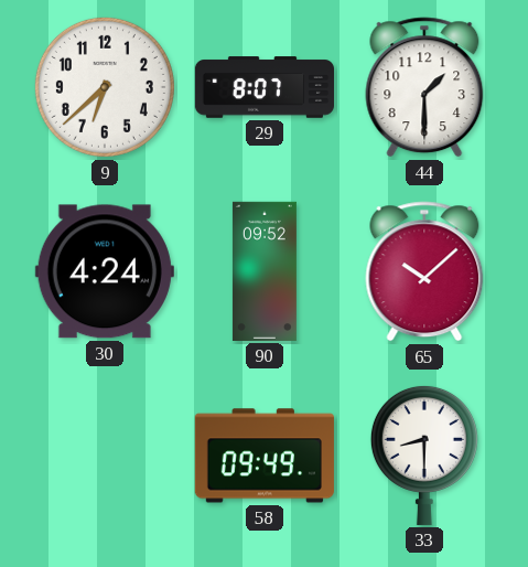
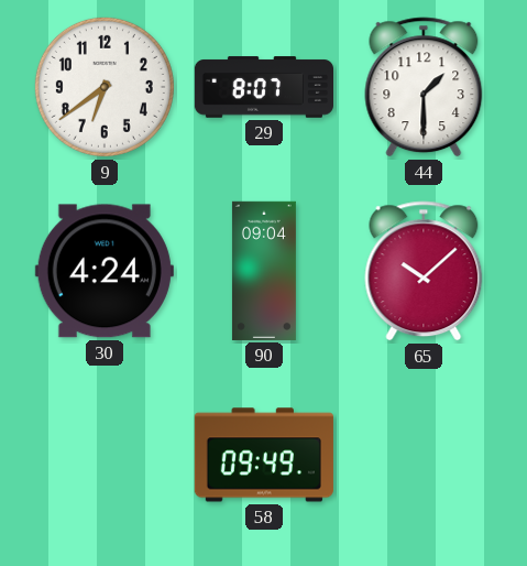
9: 6:38 -> 6:39
90: 09:52 -> 09:04
33: 8:30 -> none
